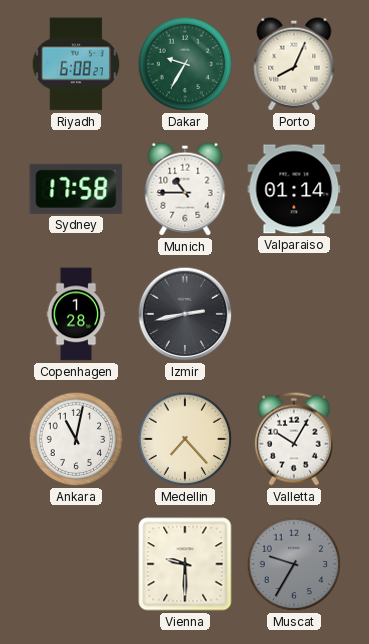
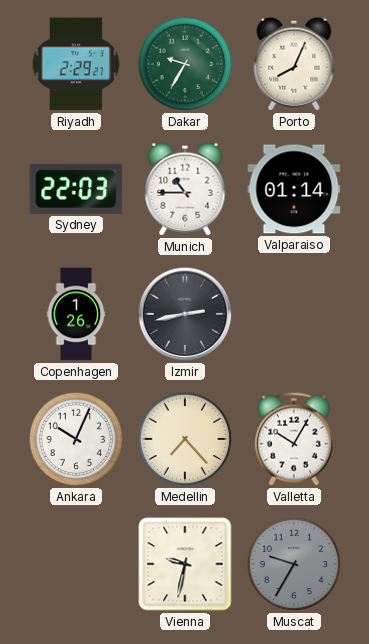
Riyadh: 6:08 -> 2:29
Sydney: 17:58 -> 22:03
Copenhagen: 1:28 -> 1:26
Ankara: 11:02 -> 10:04
Vienna: 9:30 -> 9:32
